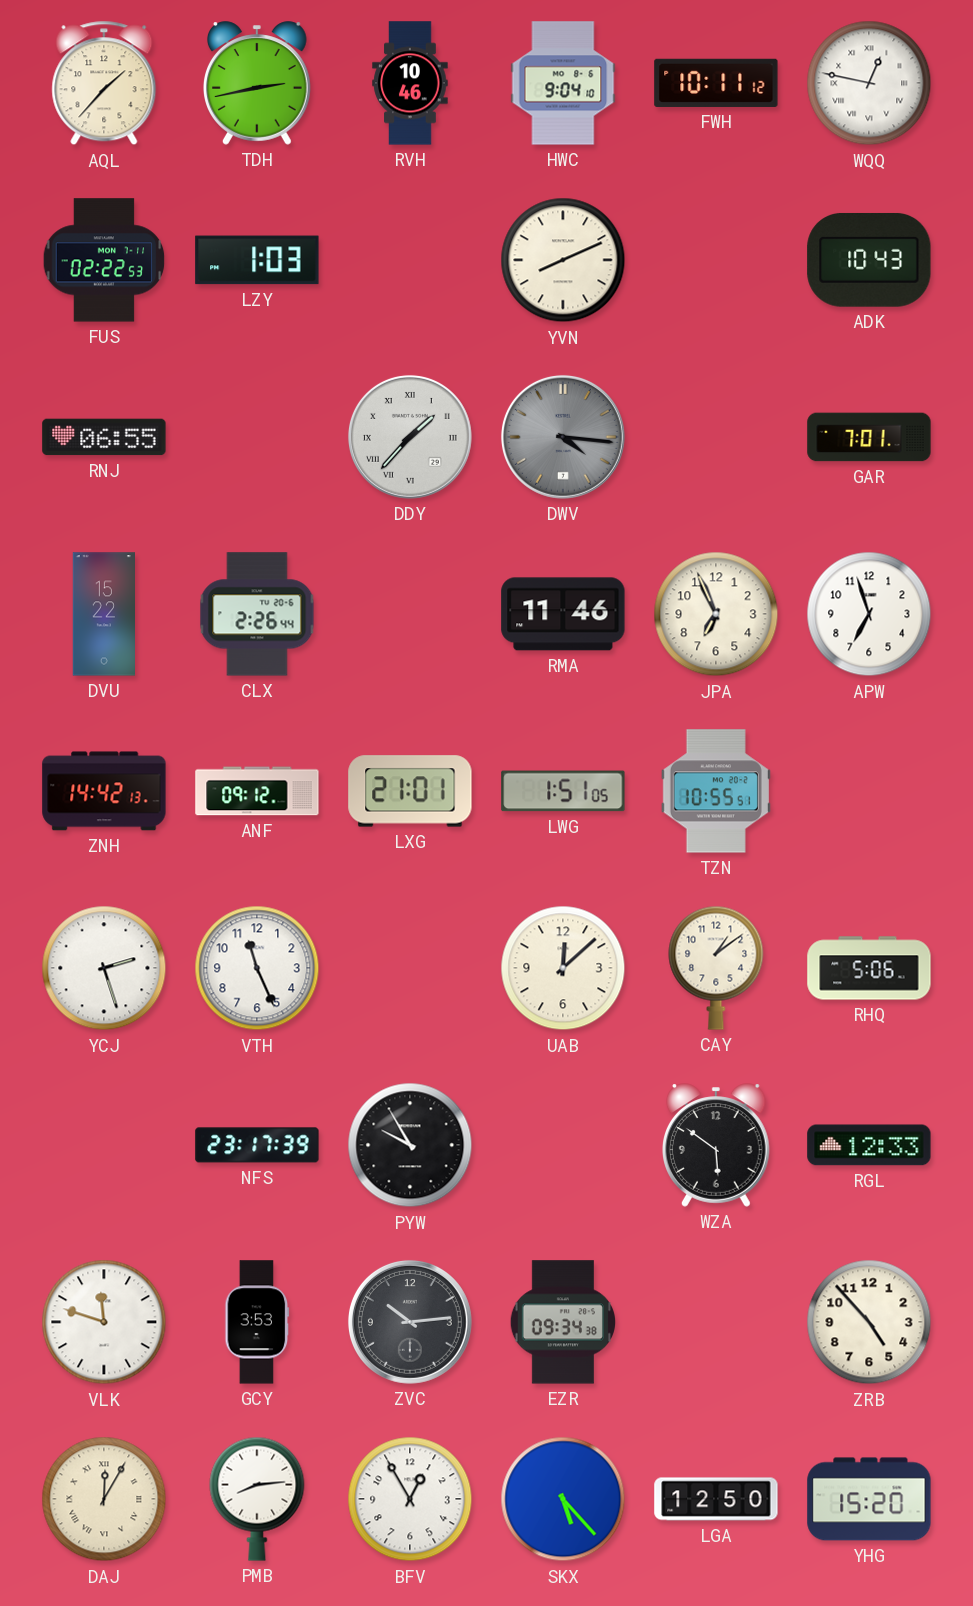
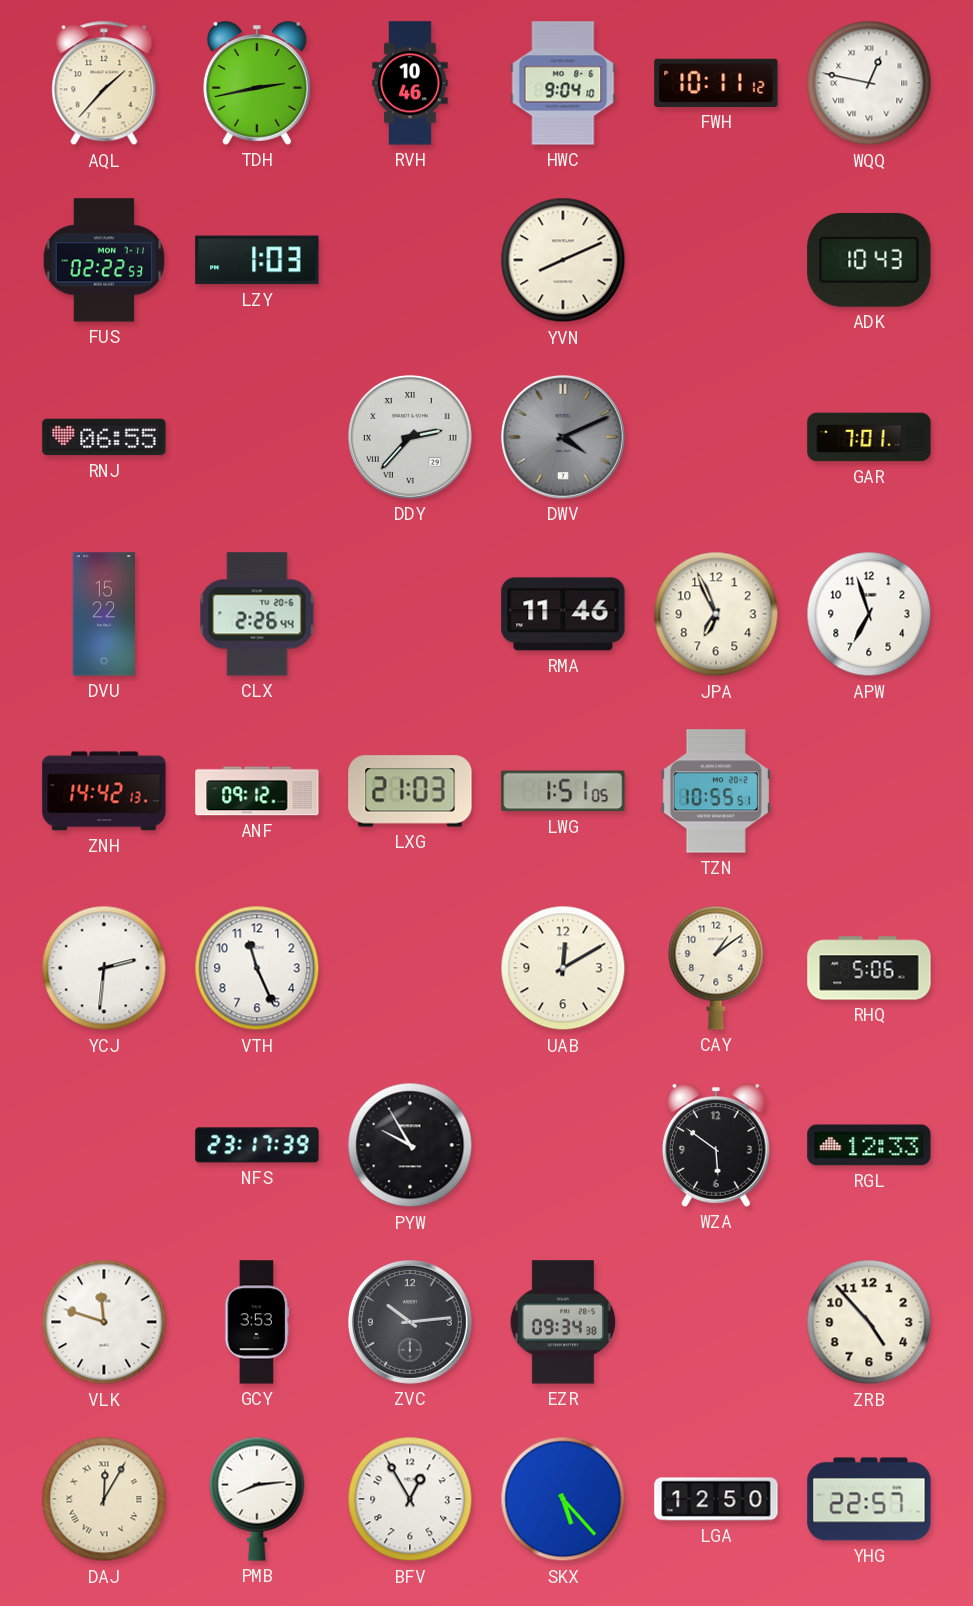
DDY: 1:37 -> 2:37
DWV: 4:16 -> 4:11
LXG: 21:01 -> 21:03
YCJ: 2:27 -> 2:31
UAB: 12:08 -> 12:10
YHG: 15:20 -> 22:57
